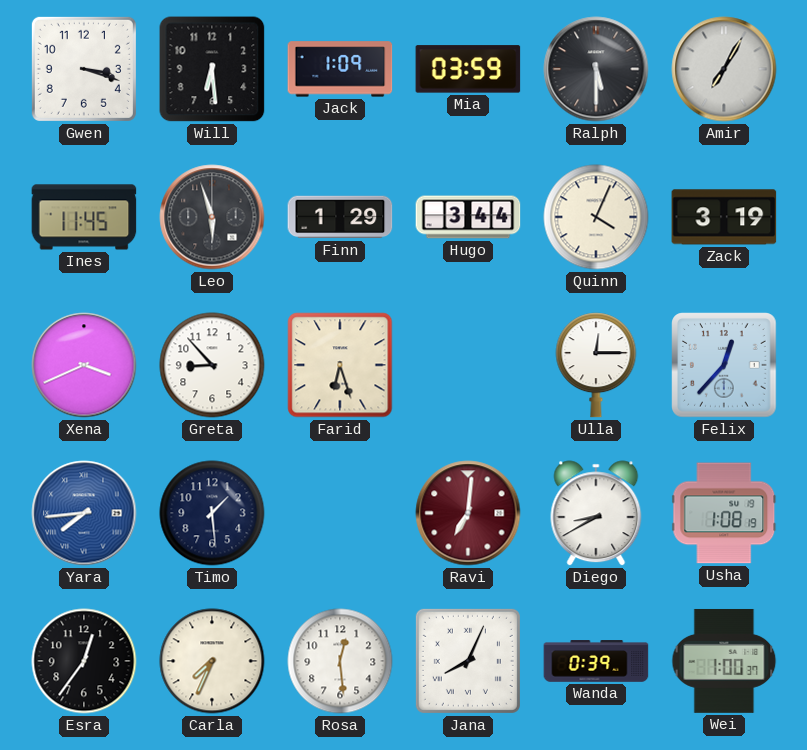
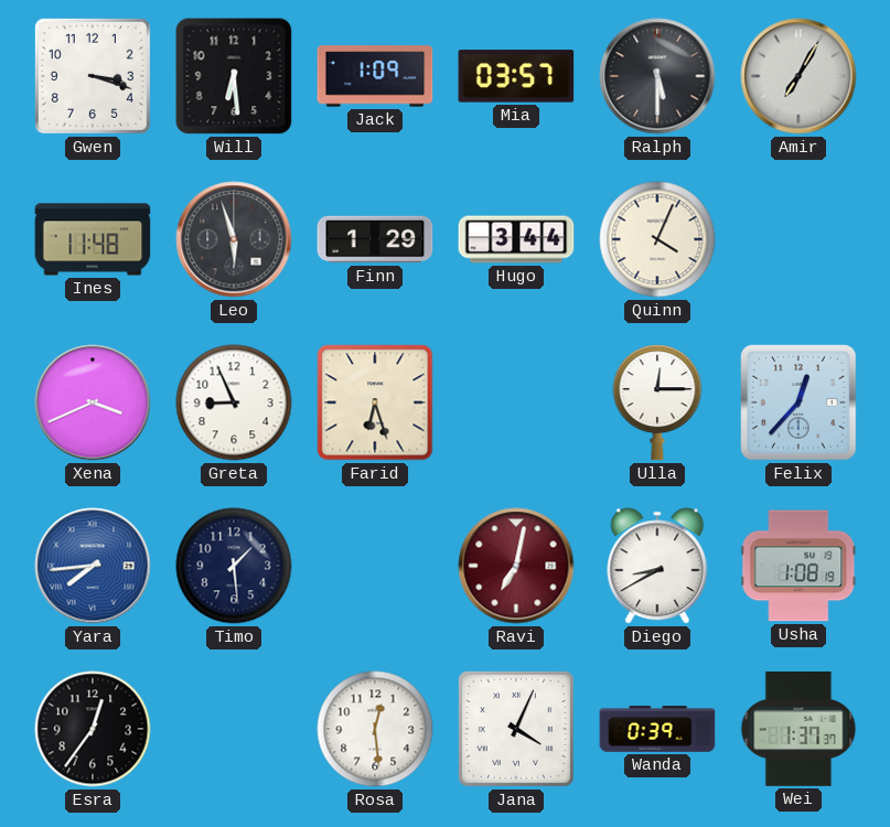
Mia: 03:59 -> 03:57
Ines: 11:45 -> 11:48
Zack: 3:19 -> none
Greta: 8:53 -> 8:56
Ravi: 7:01 -> 7:02
Carla: 7:34 -> none
Jana: 8:04 -> 4:04
Wei: 1:00 -> 1:37
